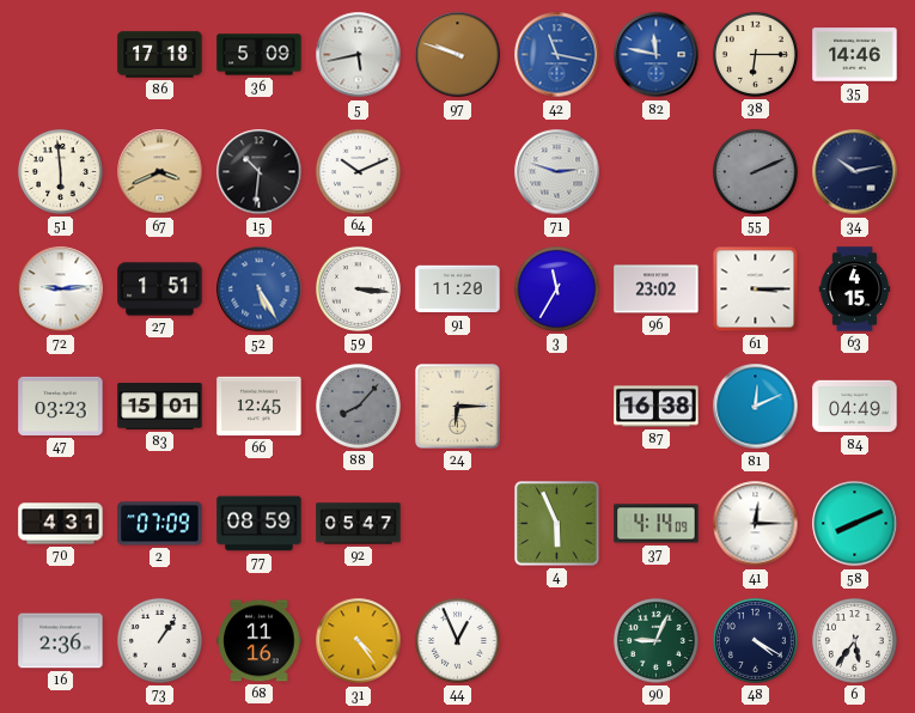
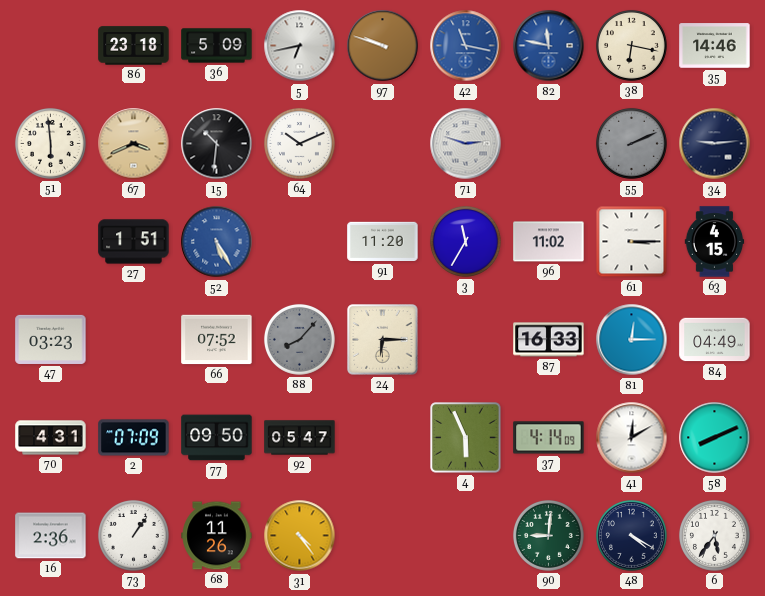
86: 17:18 -> 23:18
5: 5:43 -> 6:43
38: 6:15 -> 6:17
34: 10:13 -> 9:14
72: 9:14 -> none
59: 3:16 -> none
96: 23:02 -> 11:02
83: 15:01 -> none
66: 12:45 -> 07:52
87: 16:38 -> 16:33
81: 12:11 -> 12:15
77: 08:59 -> 09:50
41: 12:15 -> 12:10
68: 11:16 -> 11:26
44: 12:56 -> none
90: 9:04 -> 9:01
